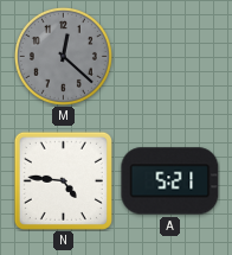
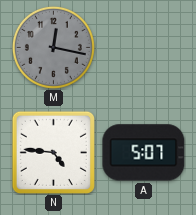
M: 12:22 -> 12:17
A: 5:21 -> 5:07
